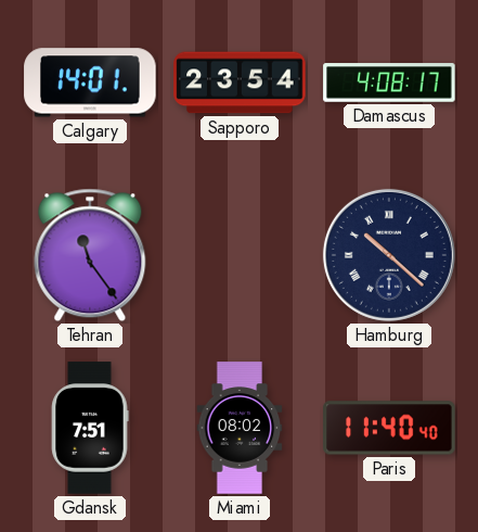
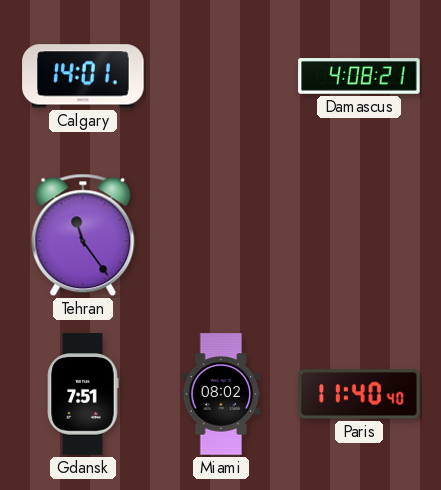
Sapporo: 23:54 -> none
Damascus: 4:08:17 -> 4:08:21
Hamburg: 10:22 -> none
